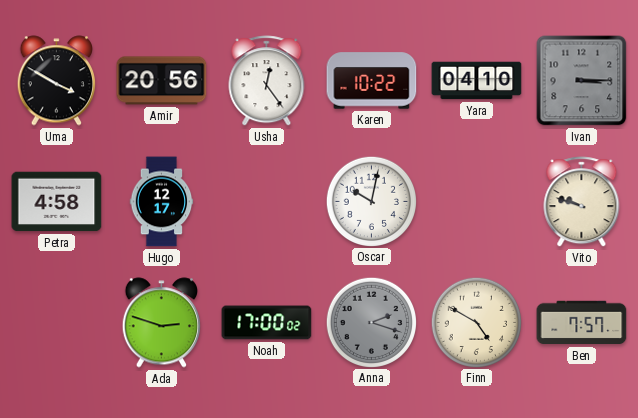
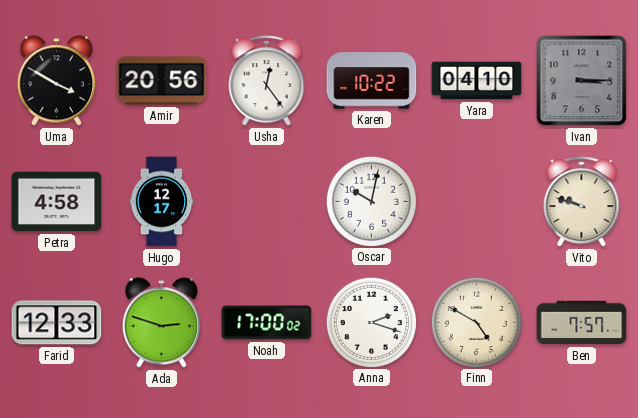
Farid: none -> 12:33
Anna dial: grey -> white
